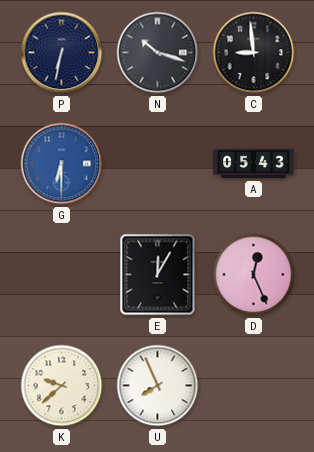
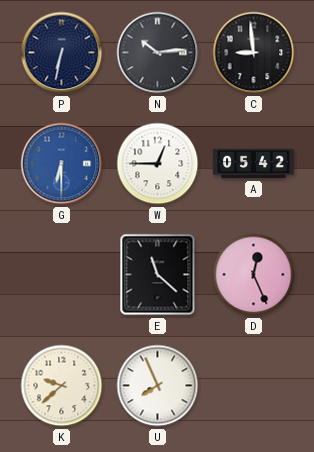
N: 10:18 -> 10:14
W: none -> 12:45
A: 05:43 -> 05:42
E: 12:05 -> 11:22
